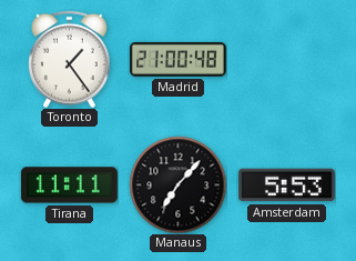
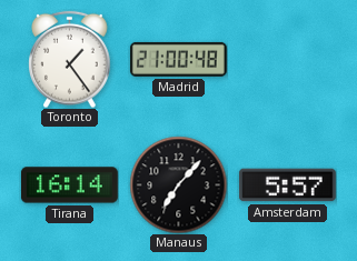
Tirana: 11:11 -> 16:14
Amsterdam: 5:53 -> 5:57
